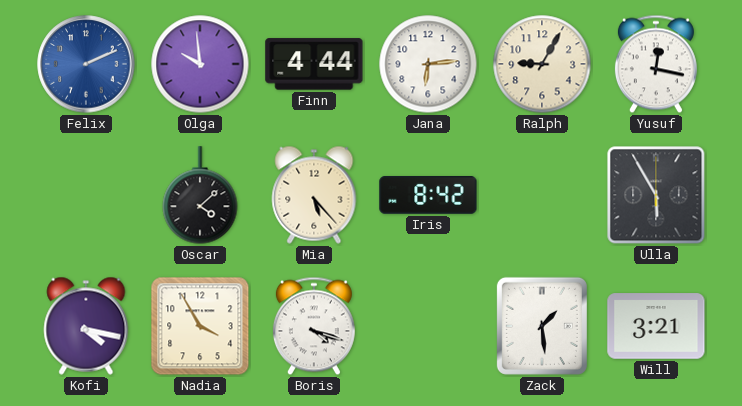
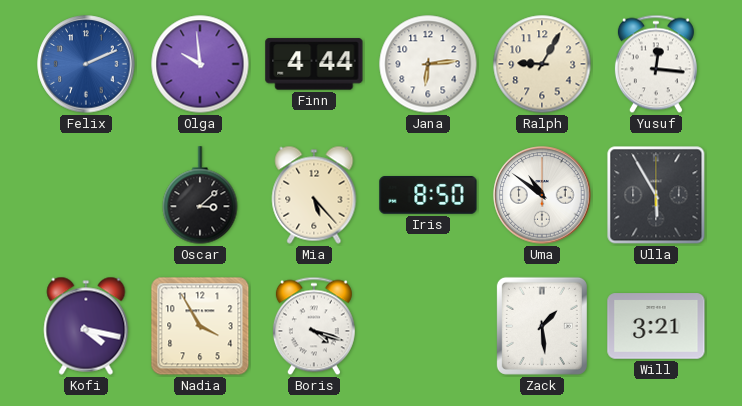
Yusuf: 12:17 -> 12:16
Oscar: 4:08 -> 3:08
Iris: 8:42 -> 8:50
Uma: none -> 10:51
